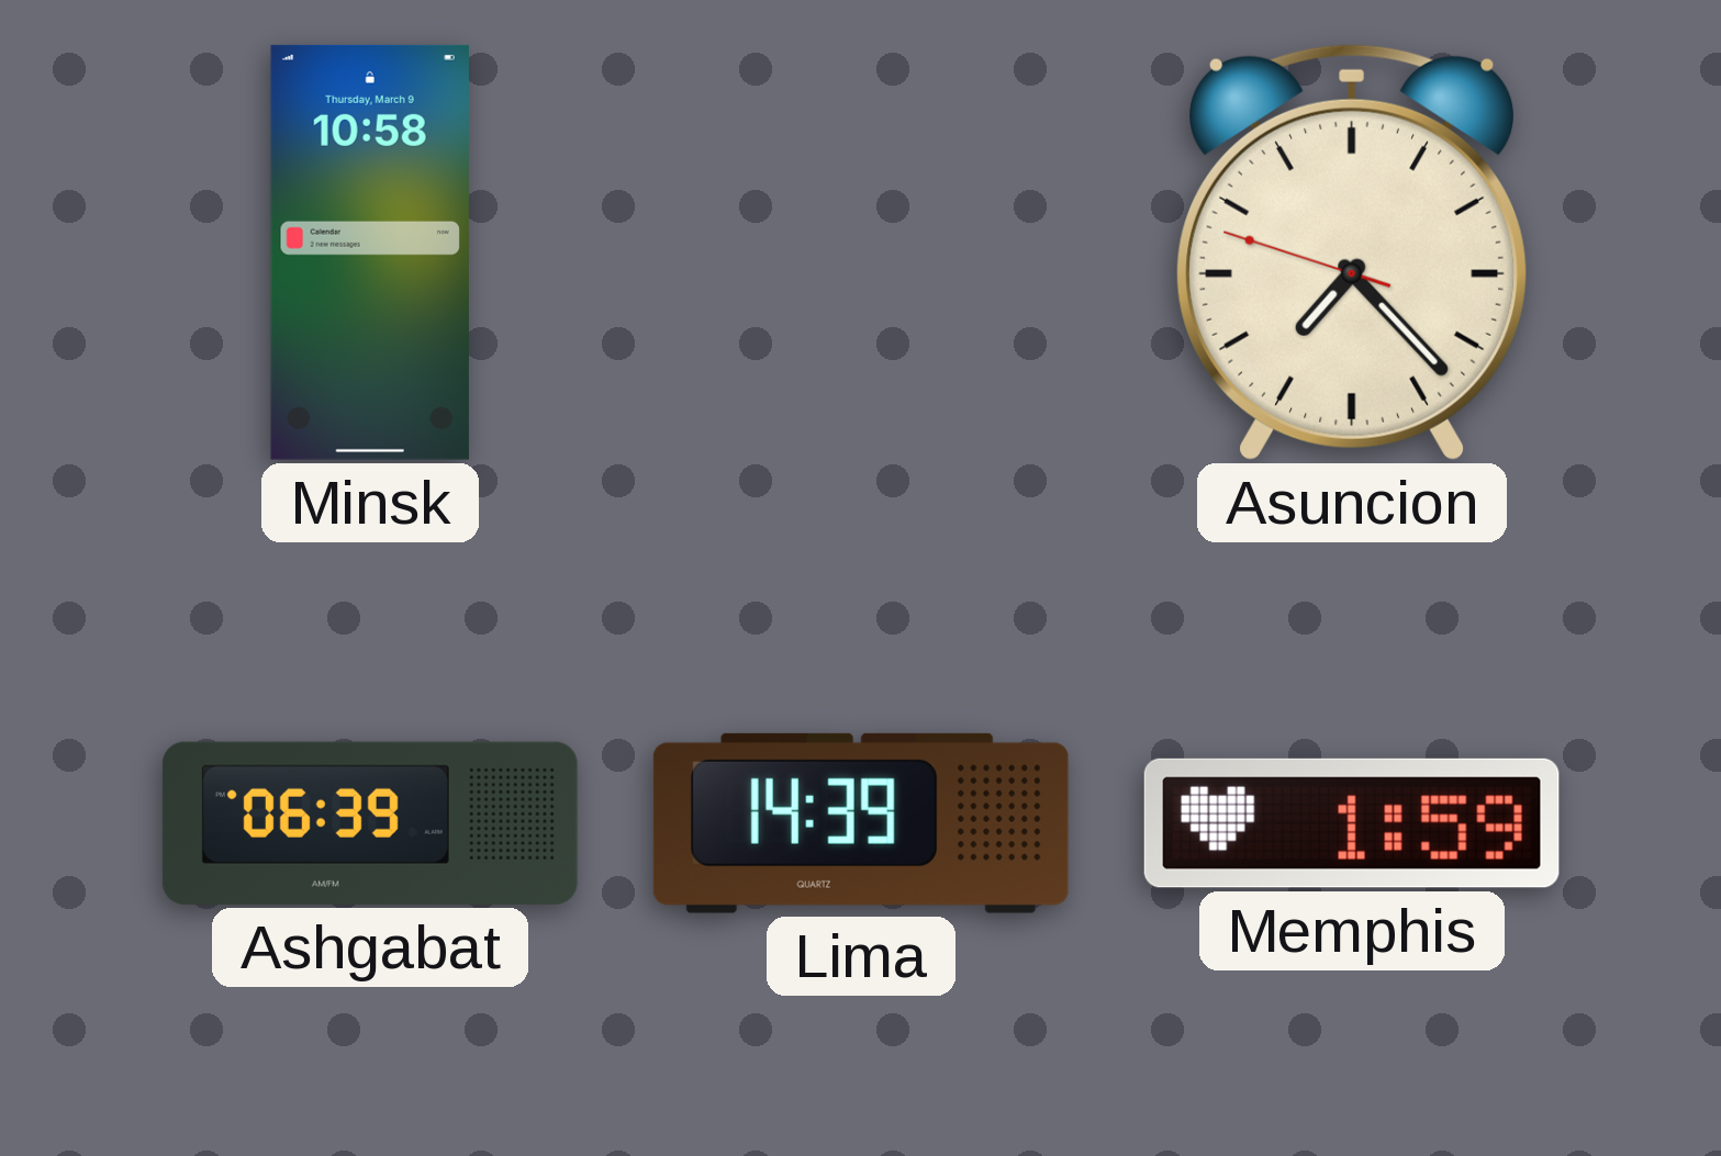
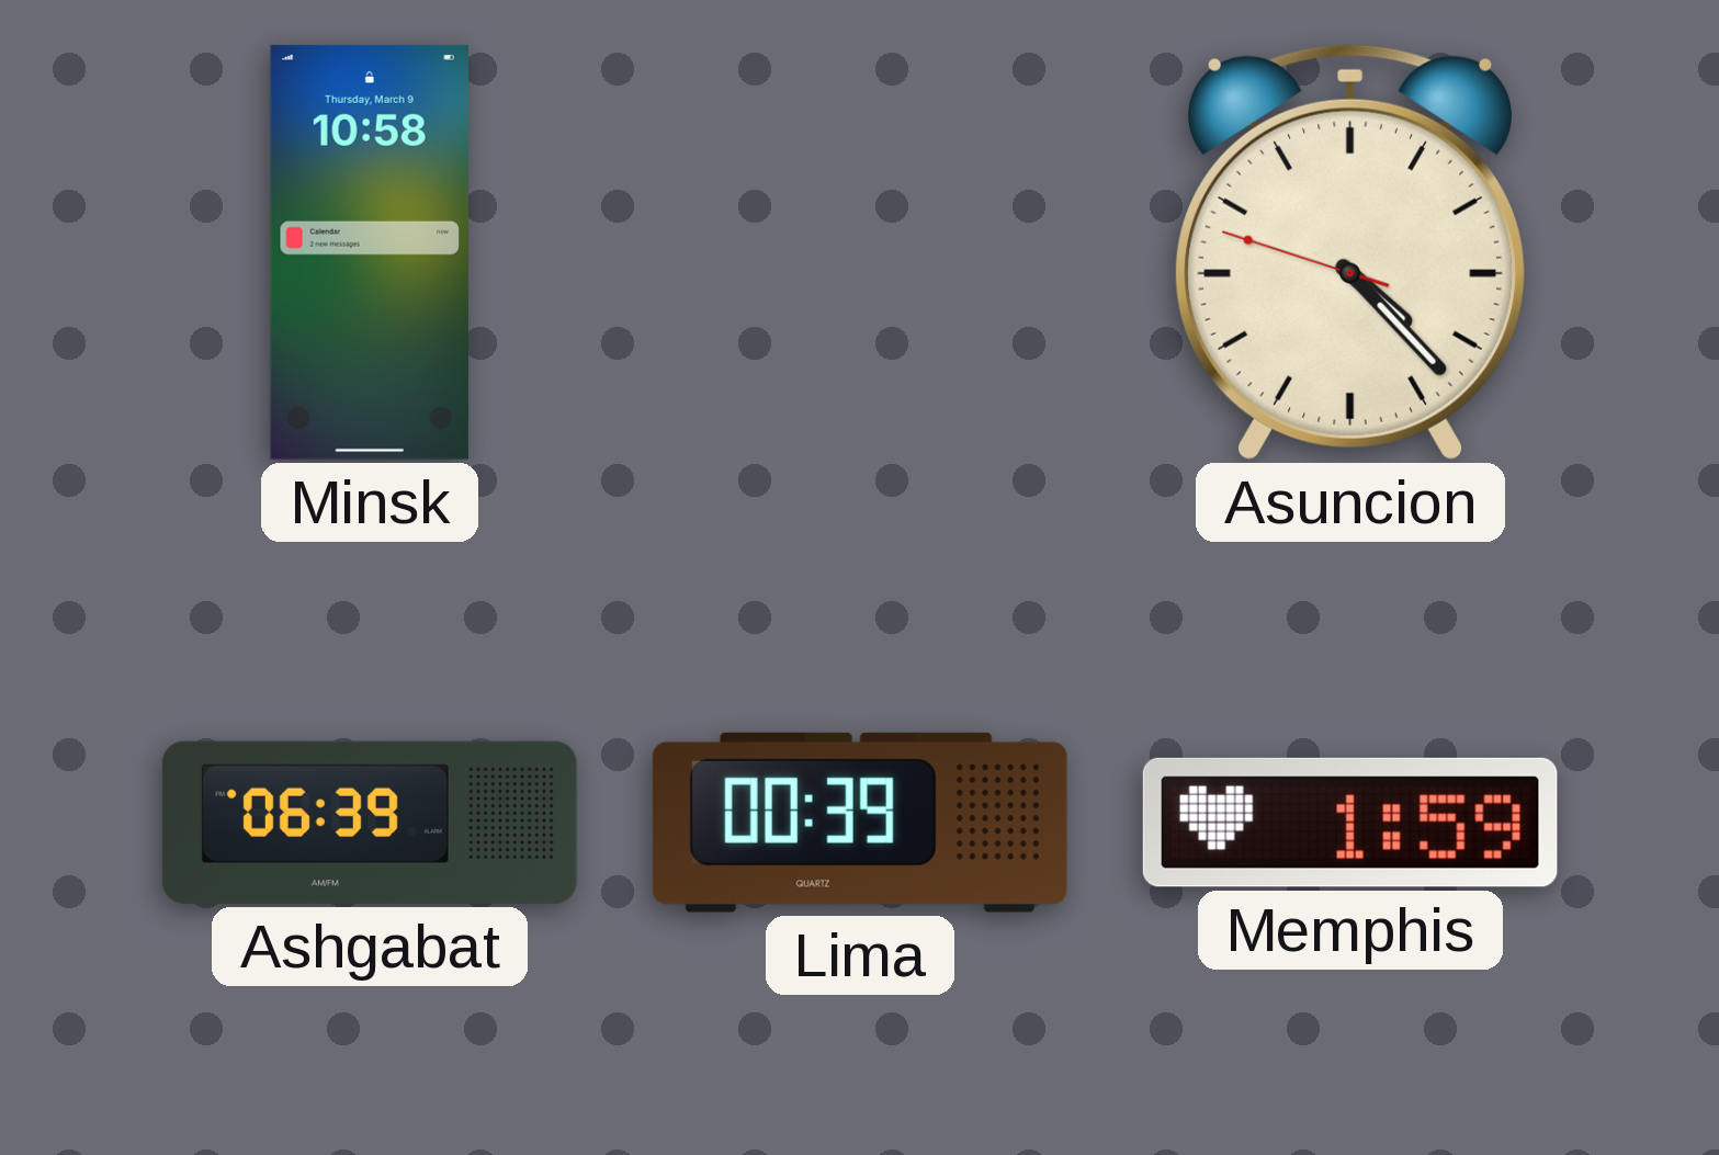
Asuncion: 7:22 -> 4:22
Lima: 14:39 -> 00:39
